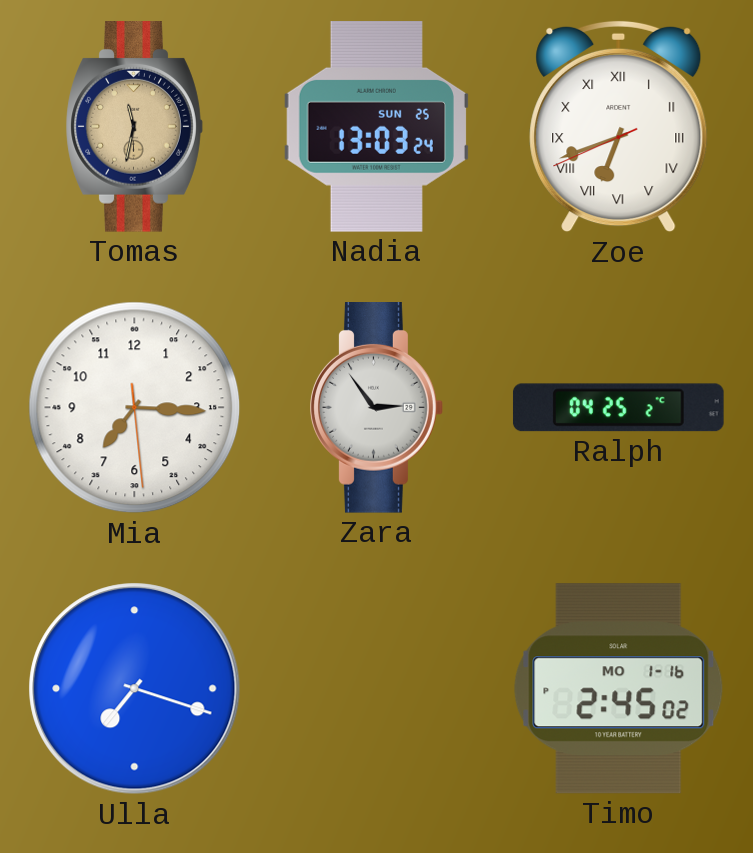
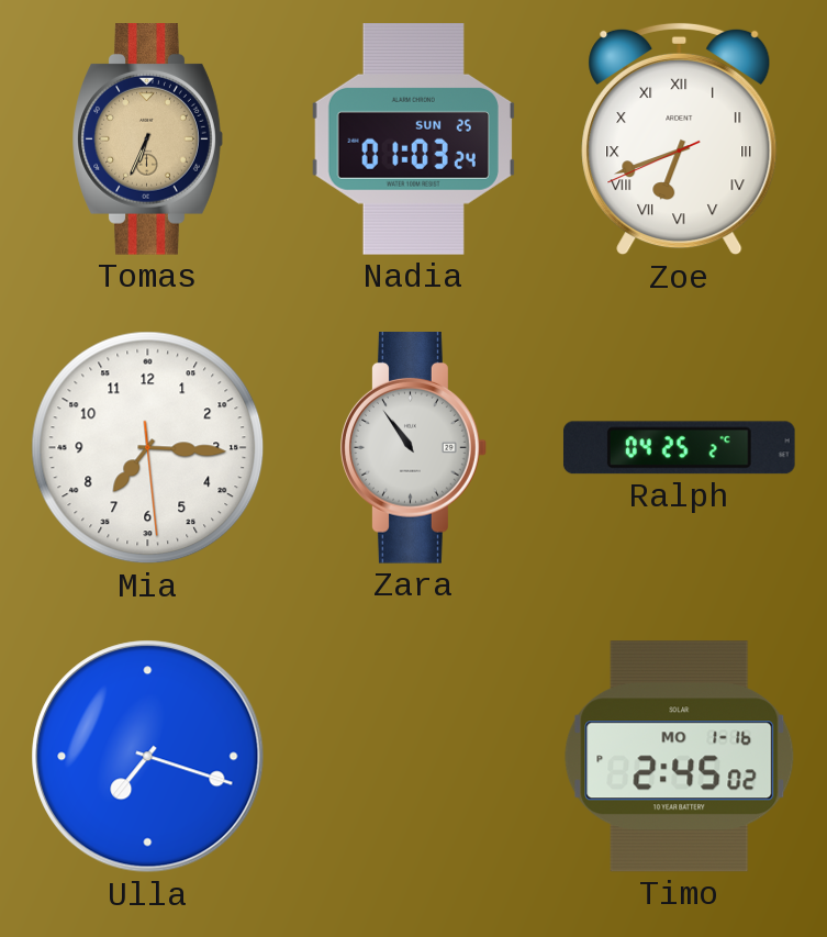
Tomas: 11:32 -> 6:34
Nadia: 13:03 -> 01:03
Zara: 2:54 -> 10:54
